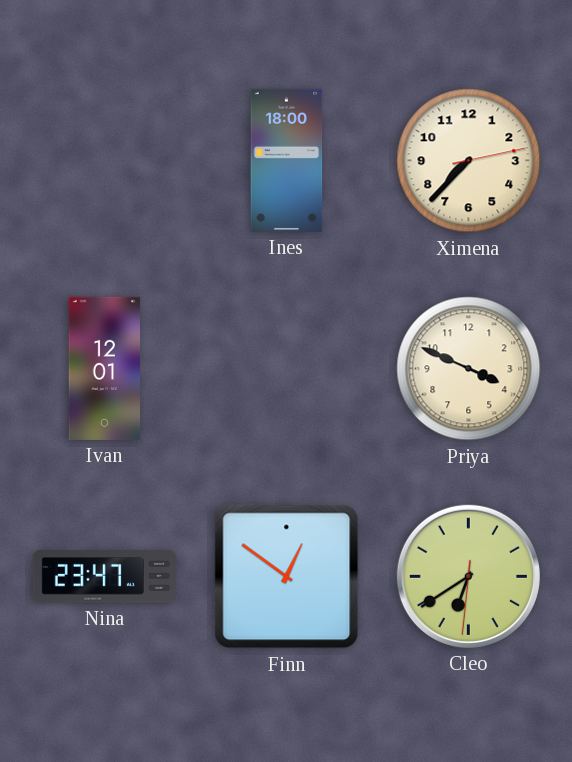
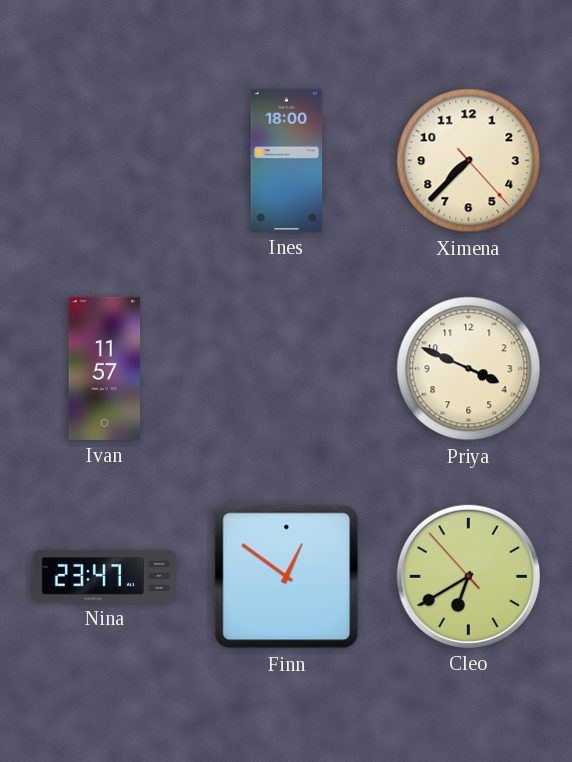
Ximena: 7:37:13 -> 7:37:23
Ivan: 12:01 -> 11:57
Cleo: 6:39:31 -> 6:39:53
